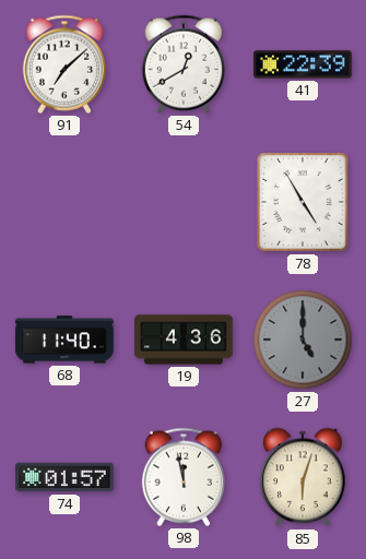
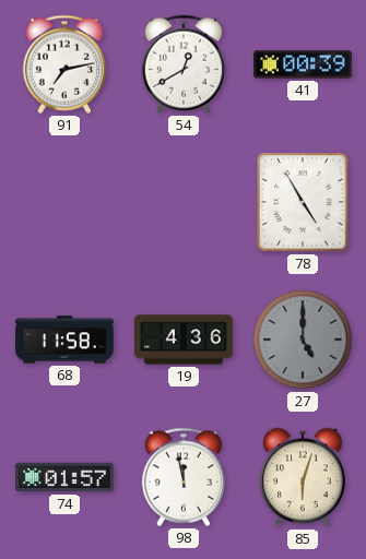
91: 7:08 -> 7:13
41: 22:39 -> 00:39
68: 11:40 -> 11:58
